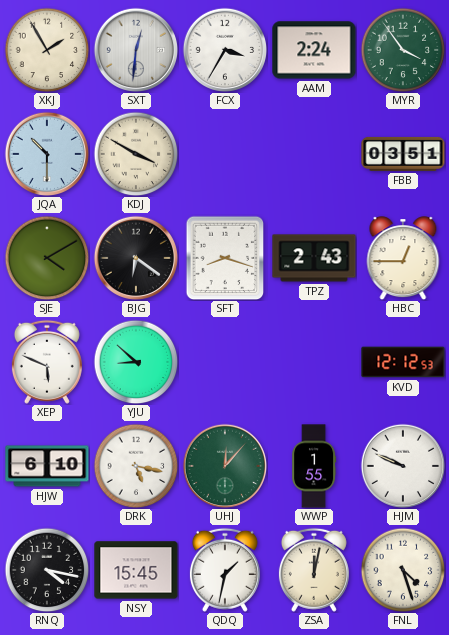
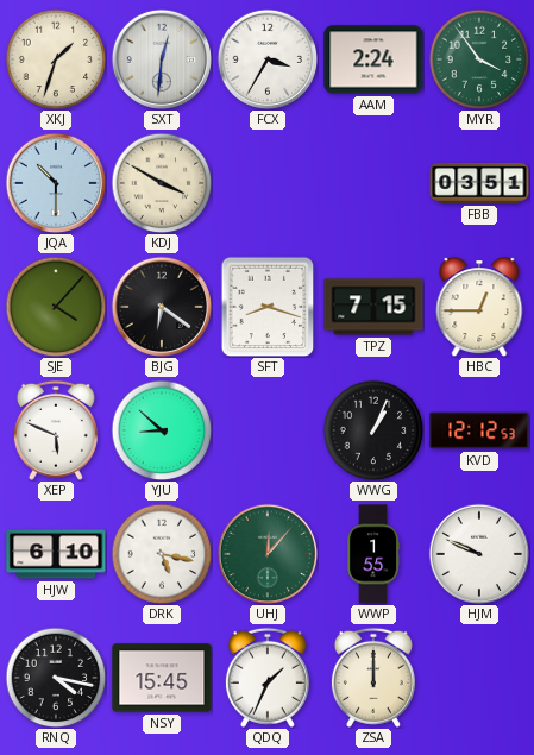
XKJ: 1:55 -> 1:33
SJE: 4:10 -> 4:07
TPZ: 2:43 -> 7:15
WWG: none -> 1:04
QDQ: 1:32 -> 1:34
ZSA: 12:02 -> 12:00
FNL: 4:27 -> none
